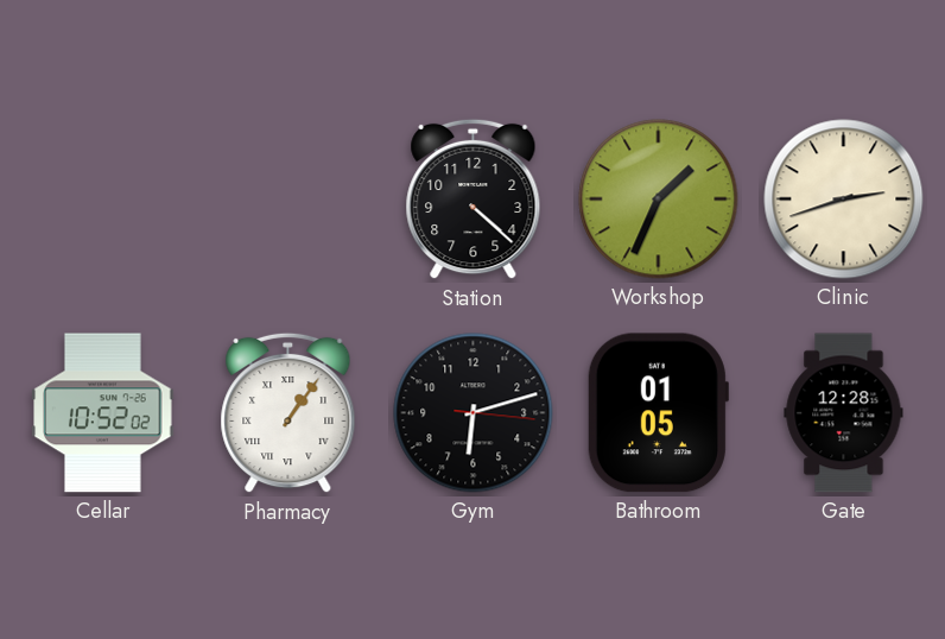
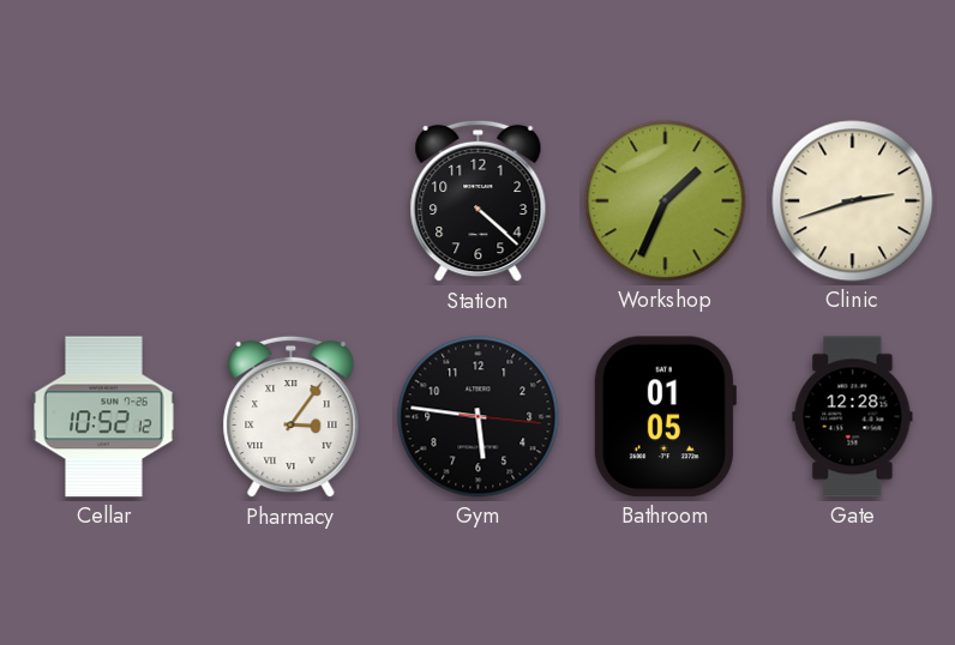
Cellar: 10:52:02 -> 10:52:12
Pharmacy: 1:06 -> 3:06
Gym: 6:12 -> 5:46
